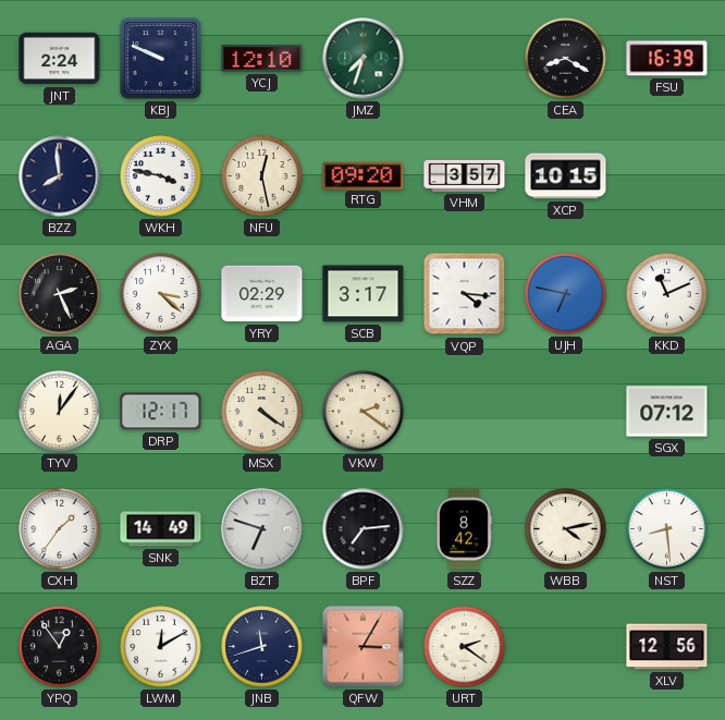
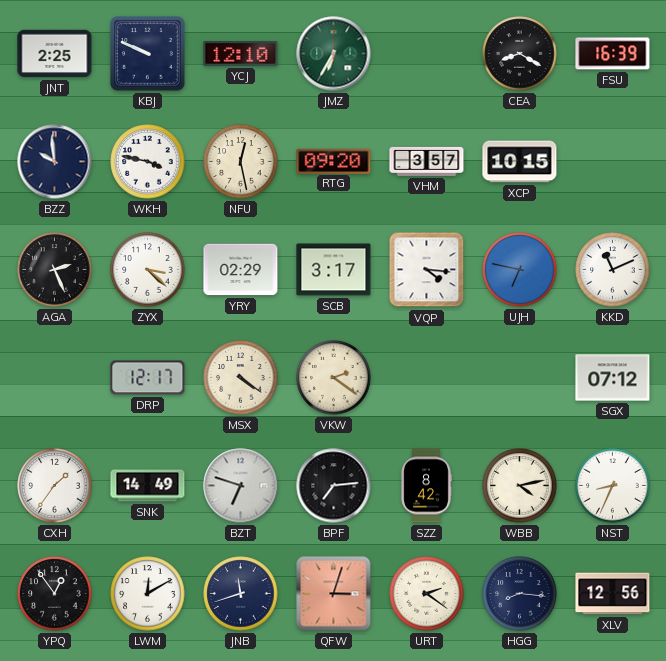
JNT: 2:24 -> 2:25
JMZ: 7:33 -> 6:35
BZZ: 7:59 -> 9:59
TYV: 12:06 -> none
NST: 8:29 -> 8:34
QFW: 3:05 -> 3:03
HGG: none -> 8:16
